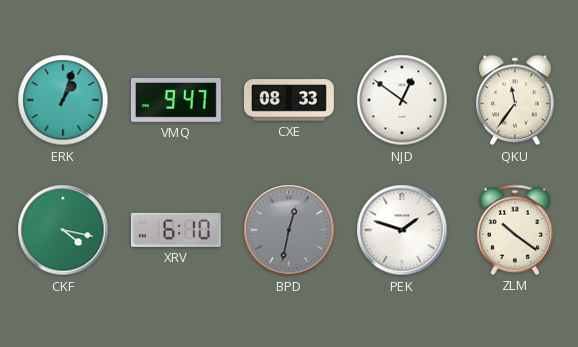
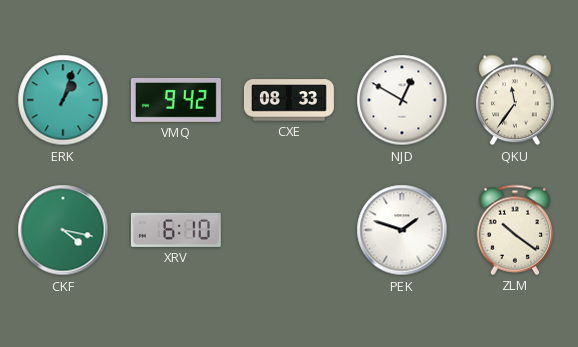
VMQ: 9:47 -> 9:42
NJD: 12:51 -> 12:50
BPD: 12:32 -> none
